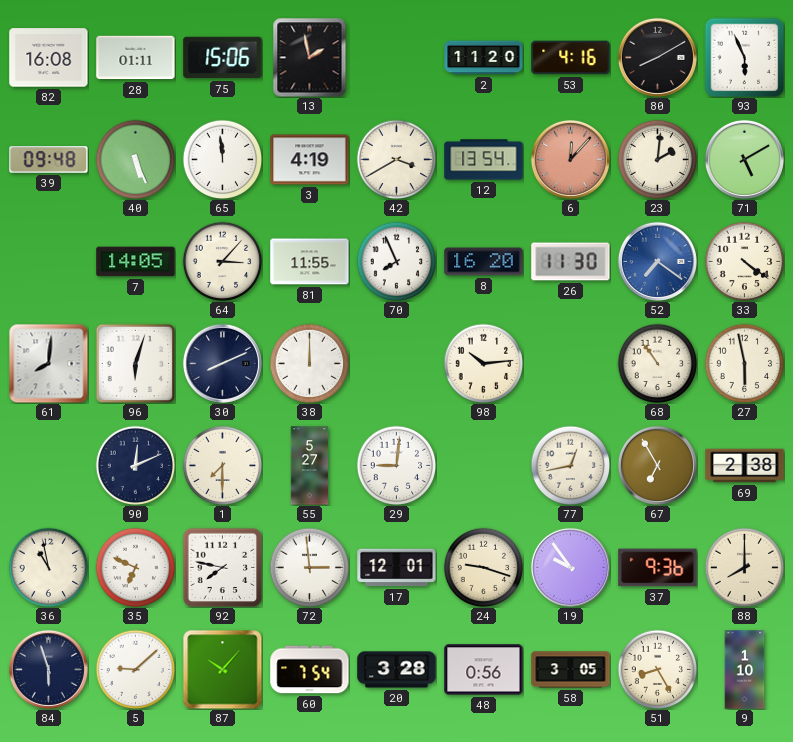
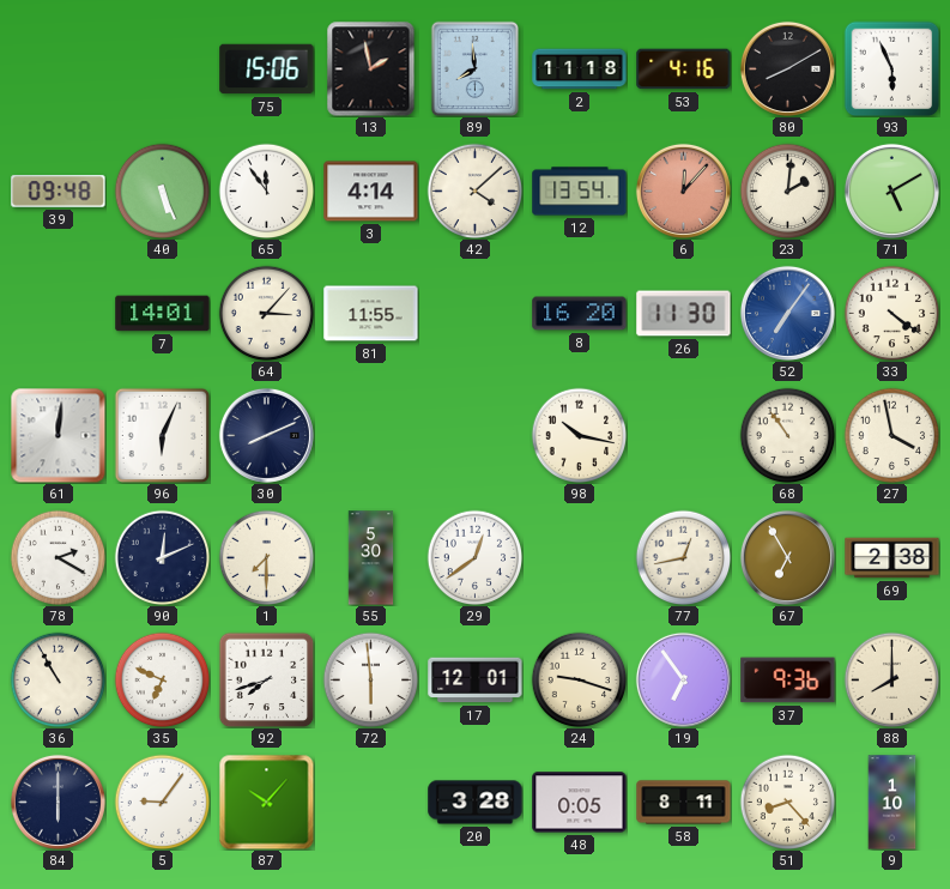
82: 16:08 -> none
28: 01:11 -> none
89: none -> 7:59
2: 11:20 -> 11:18
65: 11:59 -> 11:54
3: 4:19 -> 4:14
42: 3:40 -> 4:08
7: 14:05 -> 14:01
70: 7:56 -> none
52: 7:21 -> 7:06
61: 8:01 -> 12:01
96: 6:03 -> 6:04
38: 12:00 -> none
98: 10:14 -> 10:17
27: 5:58 -> 3:58
78: none -> 2:20
55: 5:27 -> 5:30
29: 9:01 -> 12:39
36: 10:58 -> 10:55
92: 7:47 -> 7:42
72: 2:59 -> 5:59
19: 9:54 -> 6:54
84: 5:57 -> 6:00
5: 9:08 -> 9:06
60: 7:54 -> none
48: 0:56 -> 0:05
58: 3:05 -> 8:11
51: 8:25 -> 8:23
